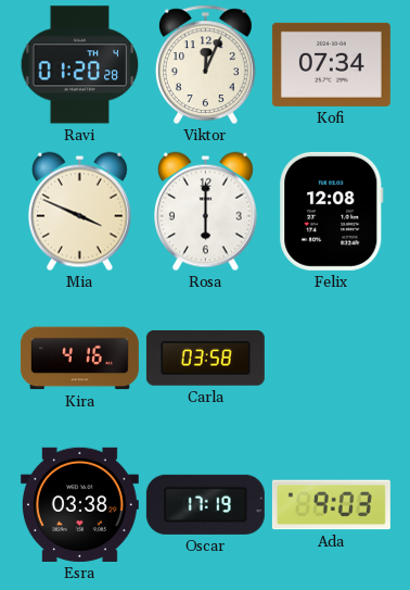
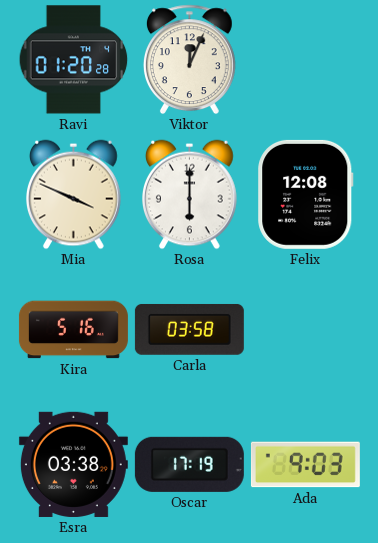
Kofi: 07:34 -> none
Kira: 4:16 -> 5:16
